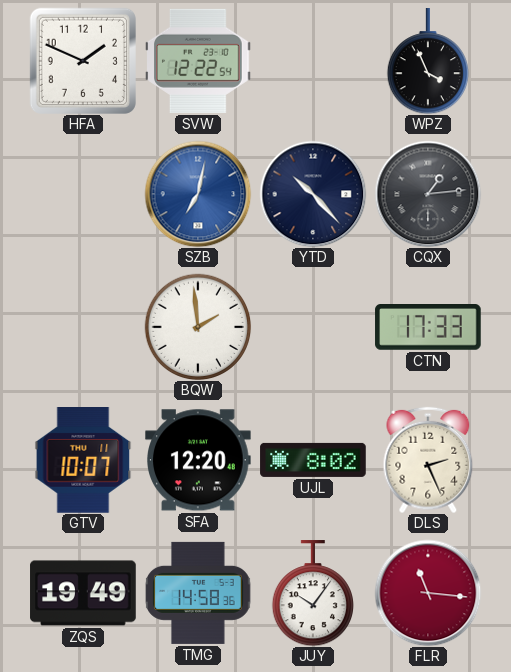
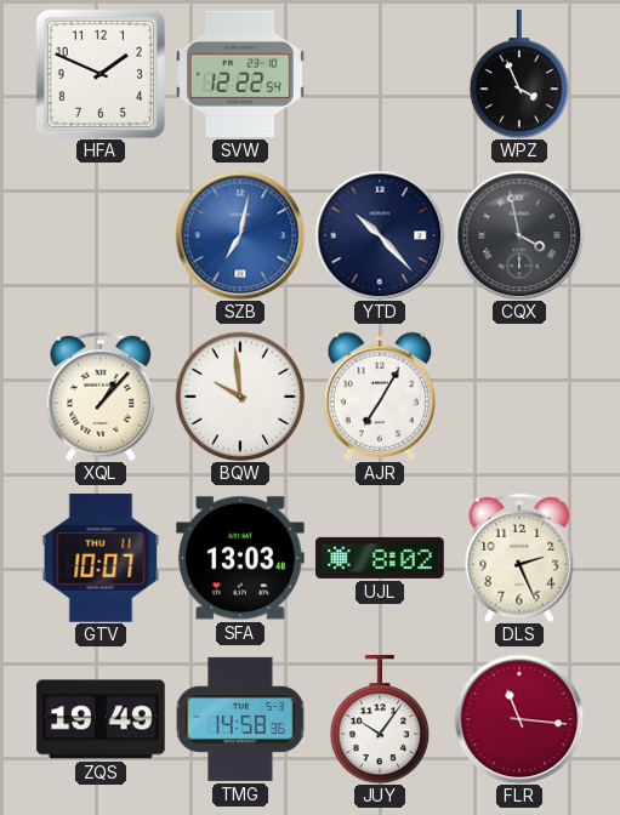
CQX: 1:14 -> 3:58
XQL: none -> 1:07
BQW: 1:59 -> 9:59
AJR: none -> 7:05
CTN: 17:33 -> none
SFA: 12:20 -> 13:03
